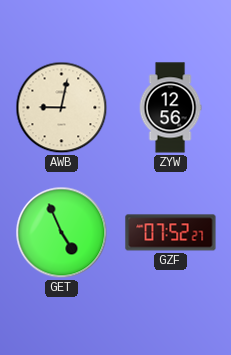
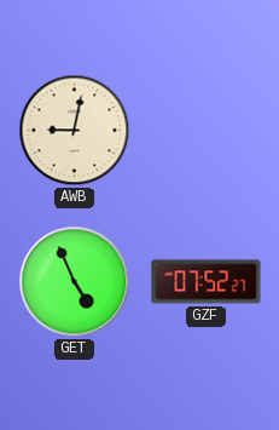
ZYW: 12:56 -> none
